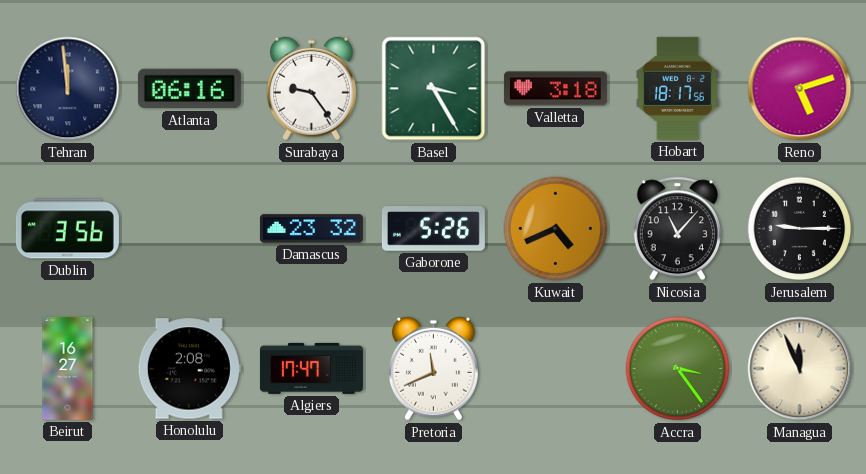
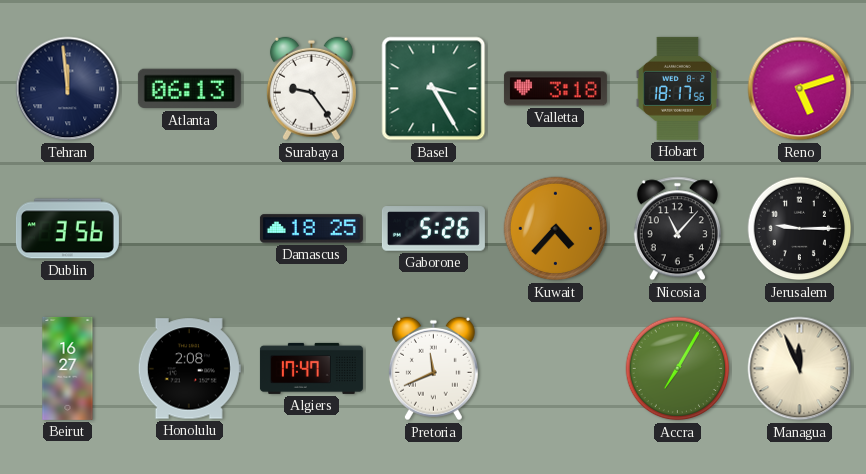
Atlanta: 06:16 -> 06:13
Damascus: 23:32 -> 18:25
Kuwait: 4:41 -> 4:37
Accra: 3:24 -> 7:05
